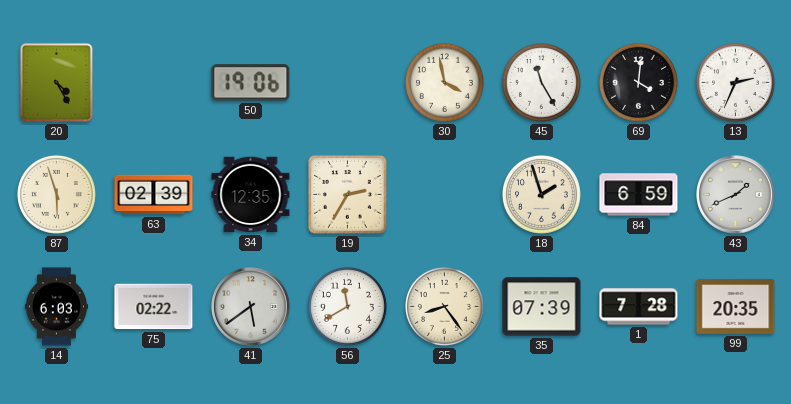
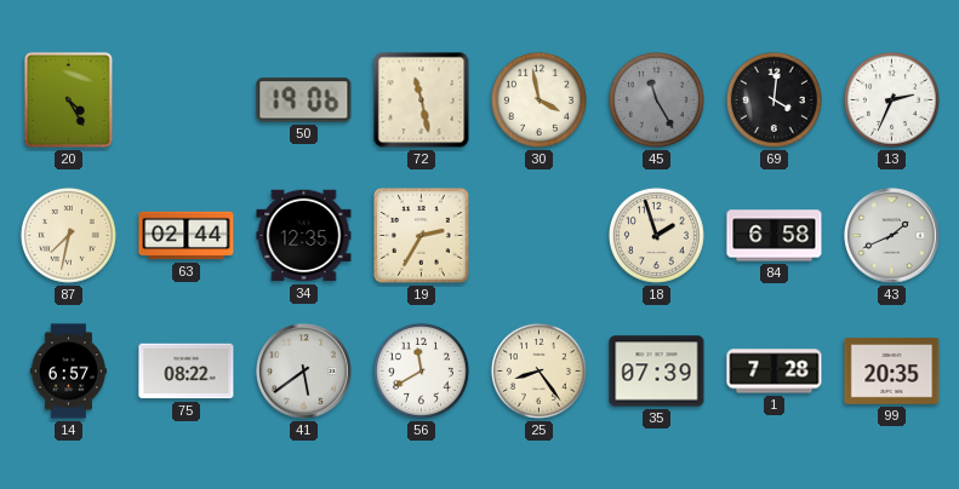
72: none -> 11:28
45 dial: white -> grey
87: 5:57 -> 7:32
63: 02:39 -> 02:44
84: 6:59 -> 6:58
14: 6:03 -> 6:57
75: 02:22 -> 08:22
